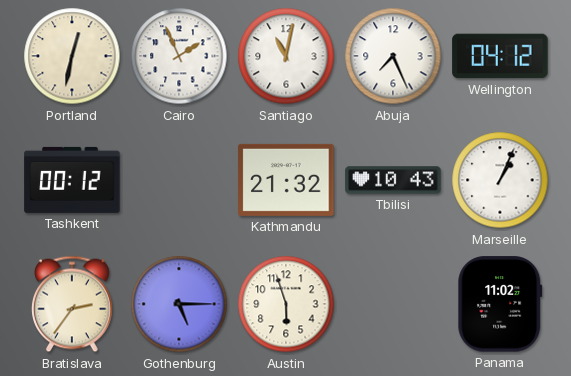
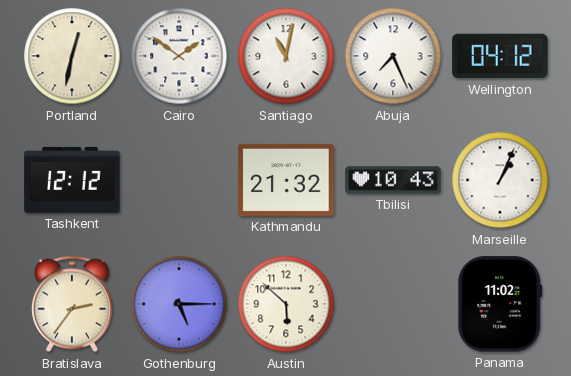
Cairo: 1:56 -> 1:51
Tashkent: 00:12 -> 12:12
Austin: 5:57 -> 5:52
